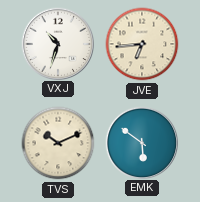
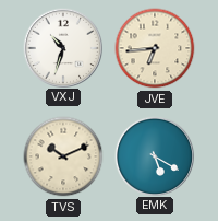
EMK: 5:51 -> 5:20
